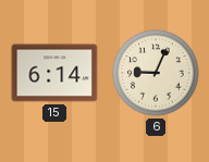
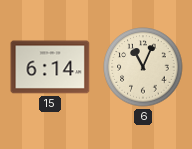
6: 9:04 -> 11:04
